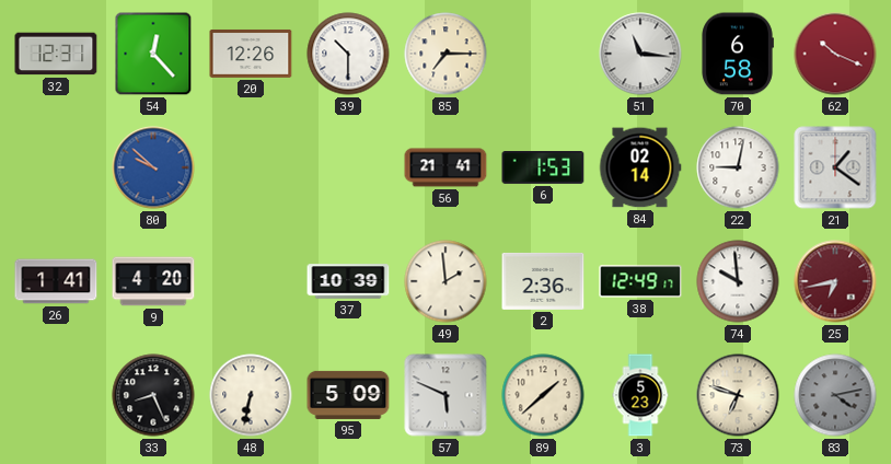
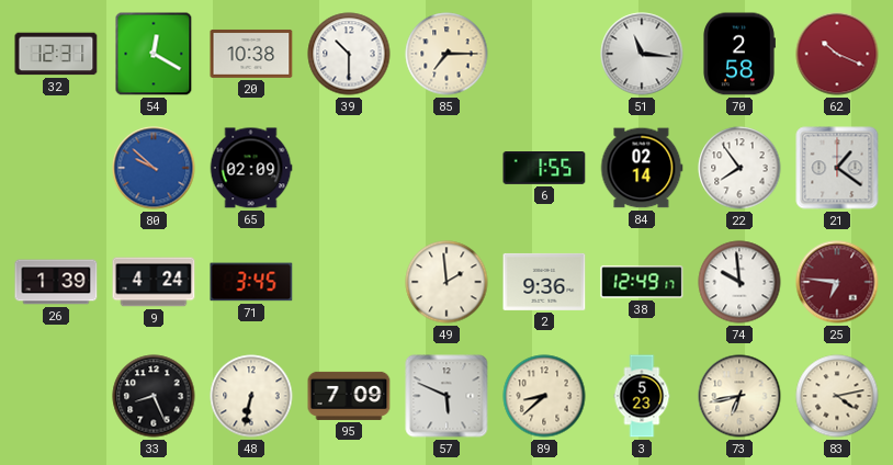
54: 12:23 -> 12:20
20: 12:26 -> 10:38
70: 6:58 -> 2:58
65: none -> 02:09
56: 21:41 -> none
6: 1:53 -> 1:55
22: 9:02 -> 7:54
26: 1:41 -> 1:39
9: 4:20 -> 4:24
71: none -> 3:45
37: 10:39 -> none
2: 2:36 -> 9:36
25: 6:43 -> 6:46
95: 5:09 -> 7:09
89: 1:38 -> 8:38
73: 6:48 -> 6:43
83 dial: grey -> cream
